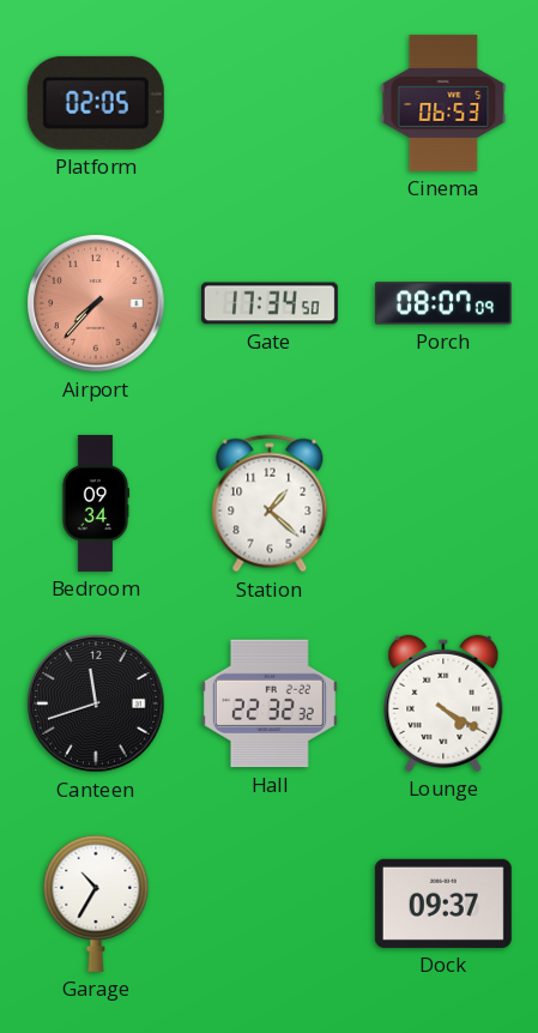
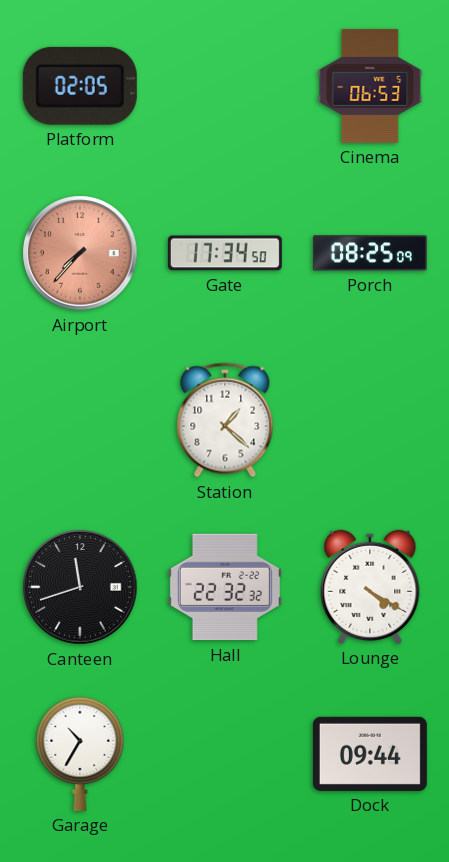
Porch: 08:07 -> 08:25
Bedroom: 09:34 -> none
Dock: 09:37 -> 09:44
